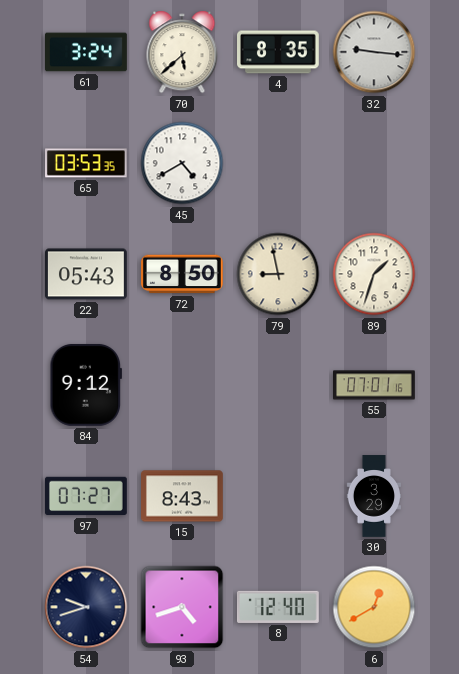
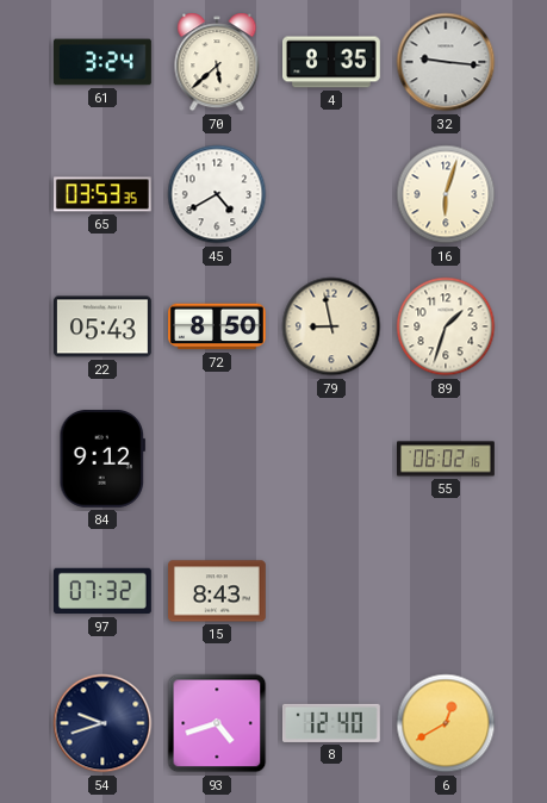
16: none -> 6:03
55: 07:01 -> 06:02
97: 07:27 -> 07:32
30: 3:29 -> none
